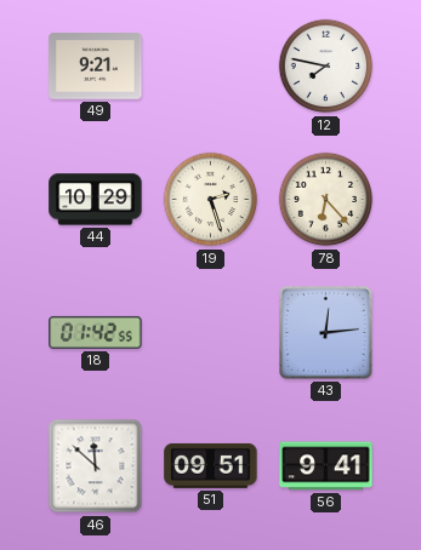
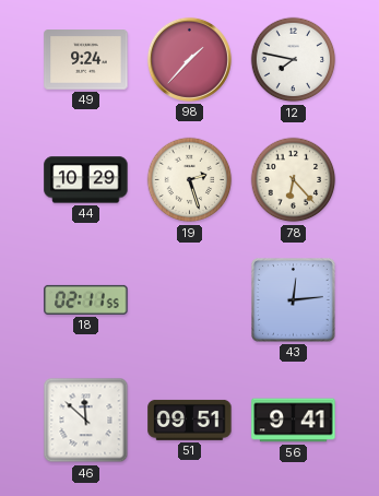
49: 9:21 -> 9:24
98: none -> 1:37
18: 01:42 -> 02:11
